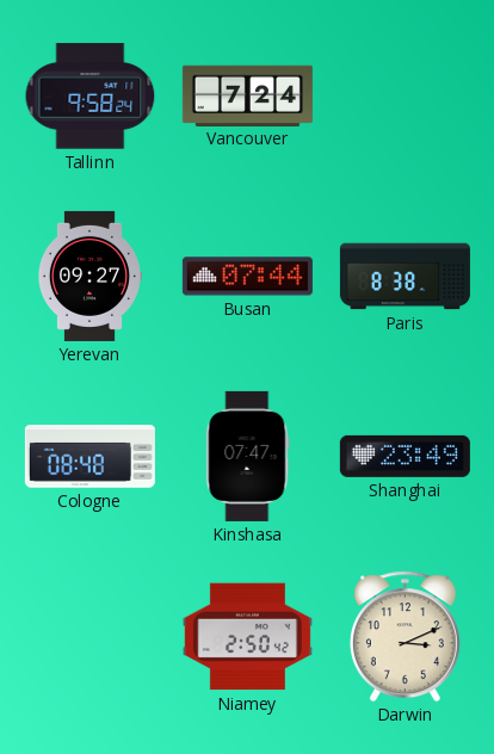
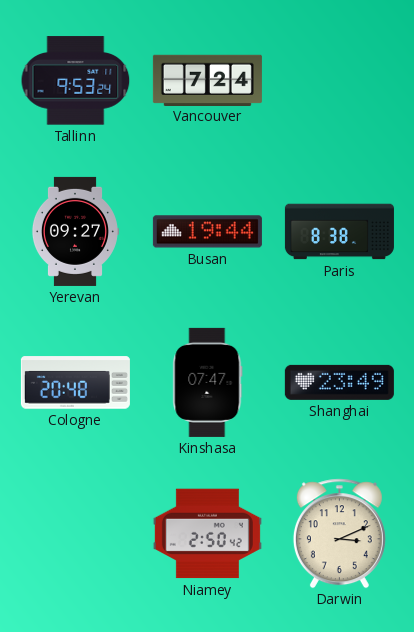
Tallinn: 9:58 -> 9:53
Busan: 07:44 -> 19:44
Cologne: 08:48 -> 20:48
